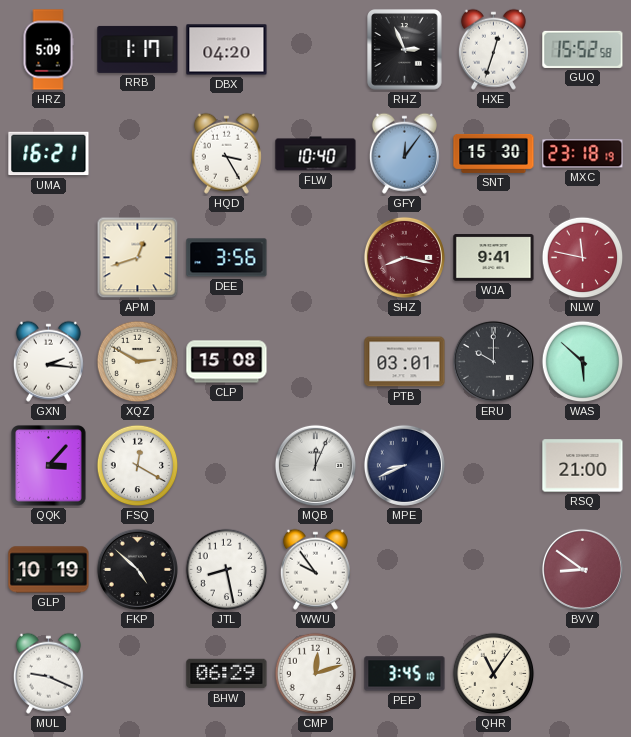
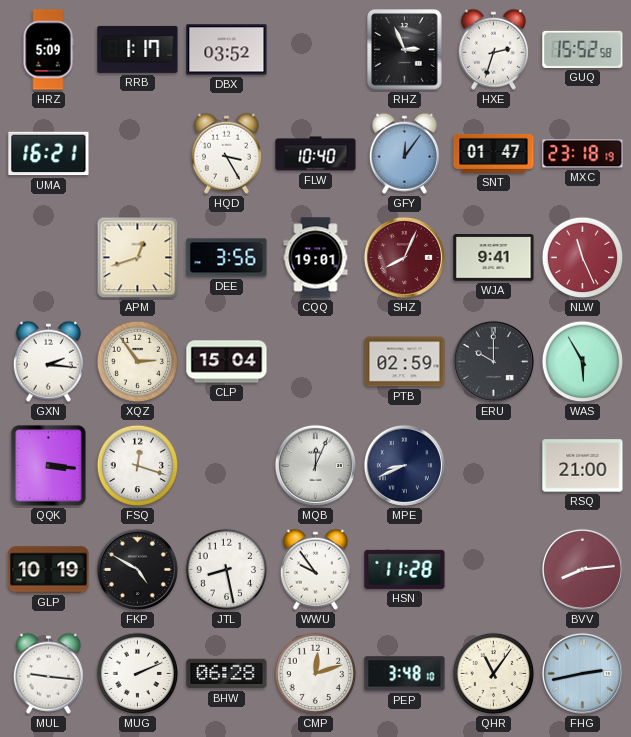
DBX: 04:20 -> 03:52
HXE: 12:33 -> 2:33
SNT: 15:30 -> 01:47
CQQ: none -> 19:01
SHZ: 8:17 -> 8:04
NLW: 11:47 -> 11:26
XQZ: 2:50 -> 2:54
CLP: 15:08 -> 15:04
PTB: 03:01 -> 02:59
WAS: 5:52 -> 5:55
QQK: 3:07 -> 3:16
FSQ: 12:20 -> 12:18
FKP: 4:52 -> 4:50
HSN: none -> 11:28
BVV: 8:51 -> 8:14
MUL: 9:19 -> 9:16
MUG: none -> 2:11
BHW: 06:29 -> 06:28
PEP: 3:45 -> 3:48
FHG: none -> 2:43
